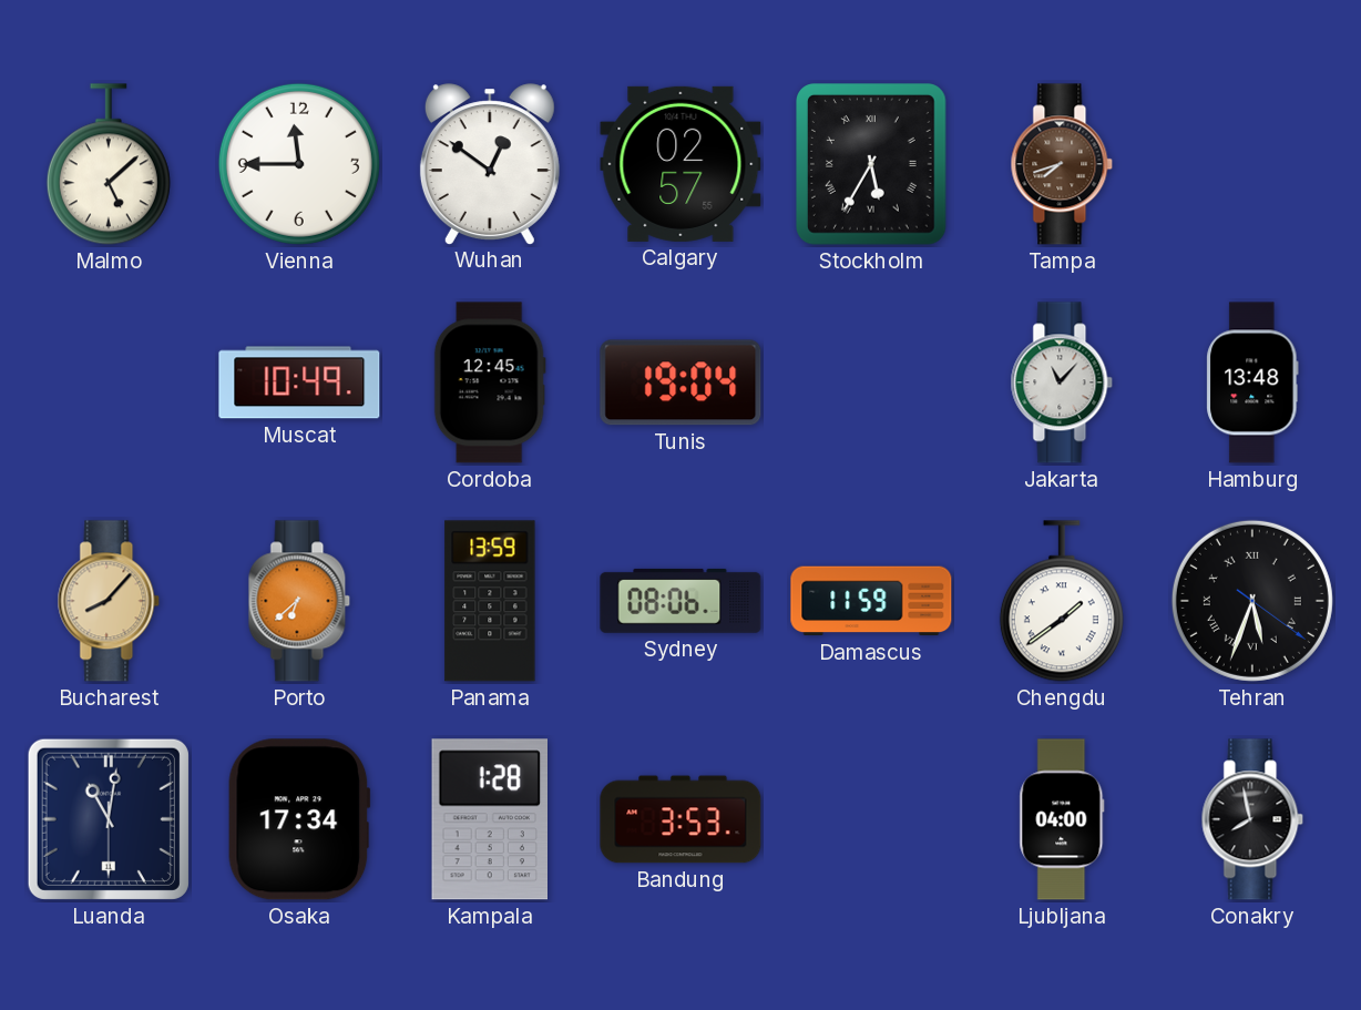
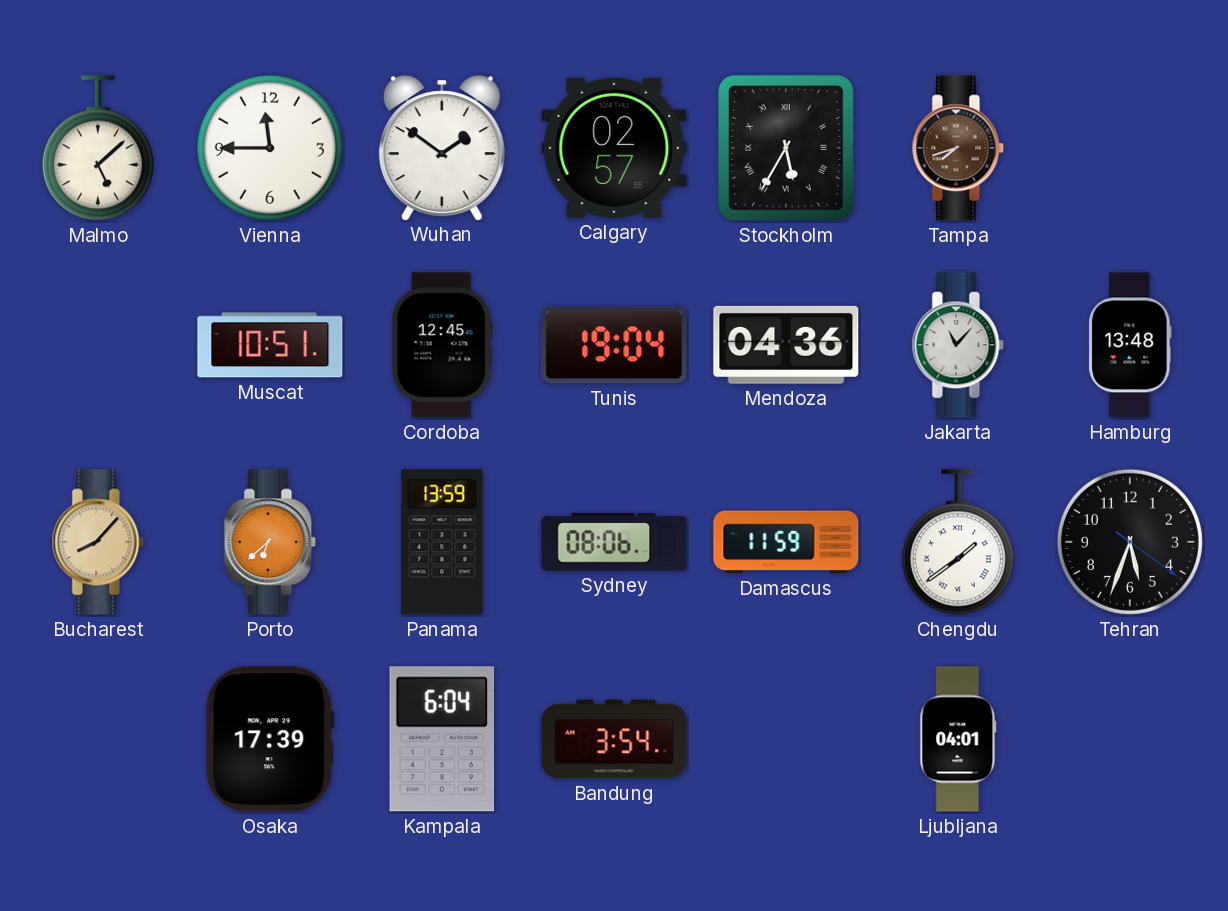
Wuhan: 12:51 -> 1:51
Muscat: 10:49 -> 10:51
Mendoza: none -> 04:36
Tehran numerals: Roman -> Arabic
Luanda: 11:01 -> none
Osaka: 17:34 -> 17:39
Kampala: 1:28 -> 6:04
Bandung: 3:53 -> 3:54
Ljubljana: 04:00 -> 04:01
Conakry: 7:58 -> none
